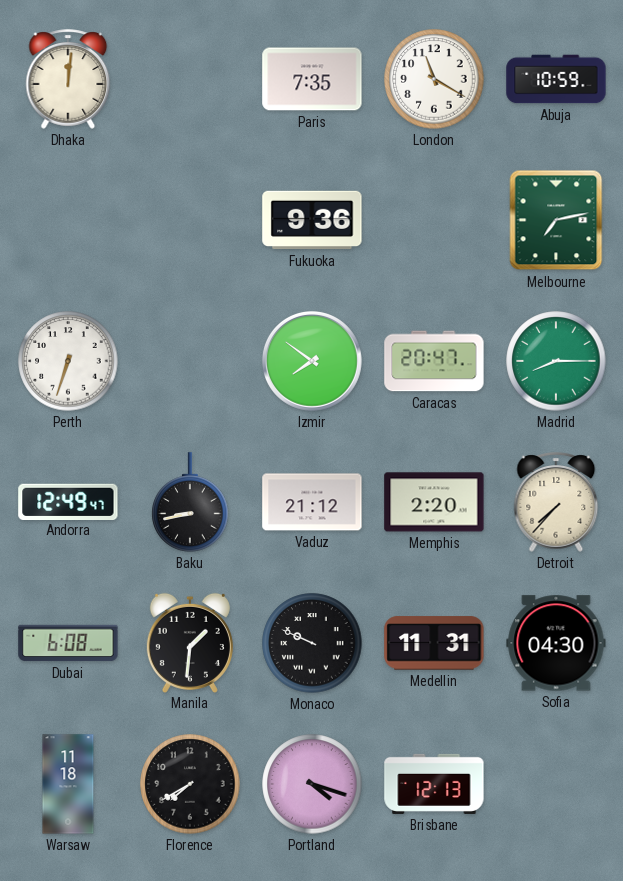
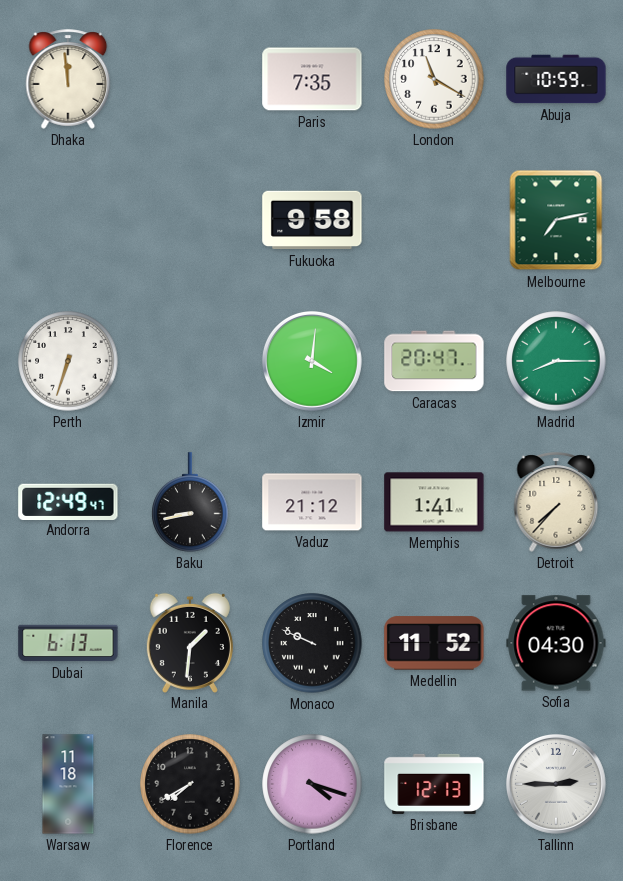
Dhaka: 12:01 -> 11:59
Fukuoka: 9:36 -> 9:58
Izmir: 7:51 -> 4:01
Memphis: 2:20 -> 1:41
Dubai: 6:08 -> 6:13
Medellin: 11:31 -> 11:52
Tallinn: none -> 2:45
